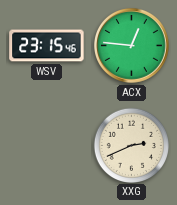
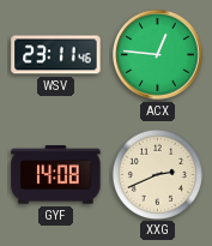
WSV: 23:15 -> 23:11
GYF: none -> 14:08
